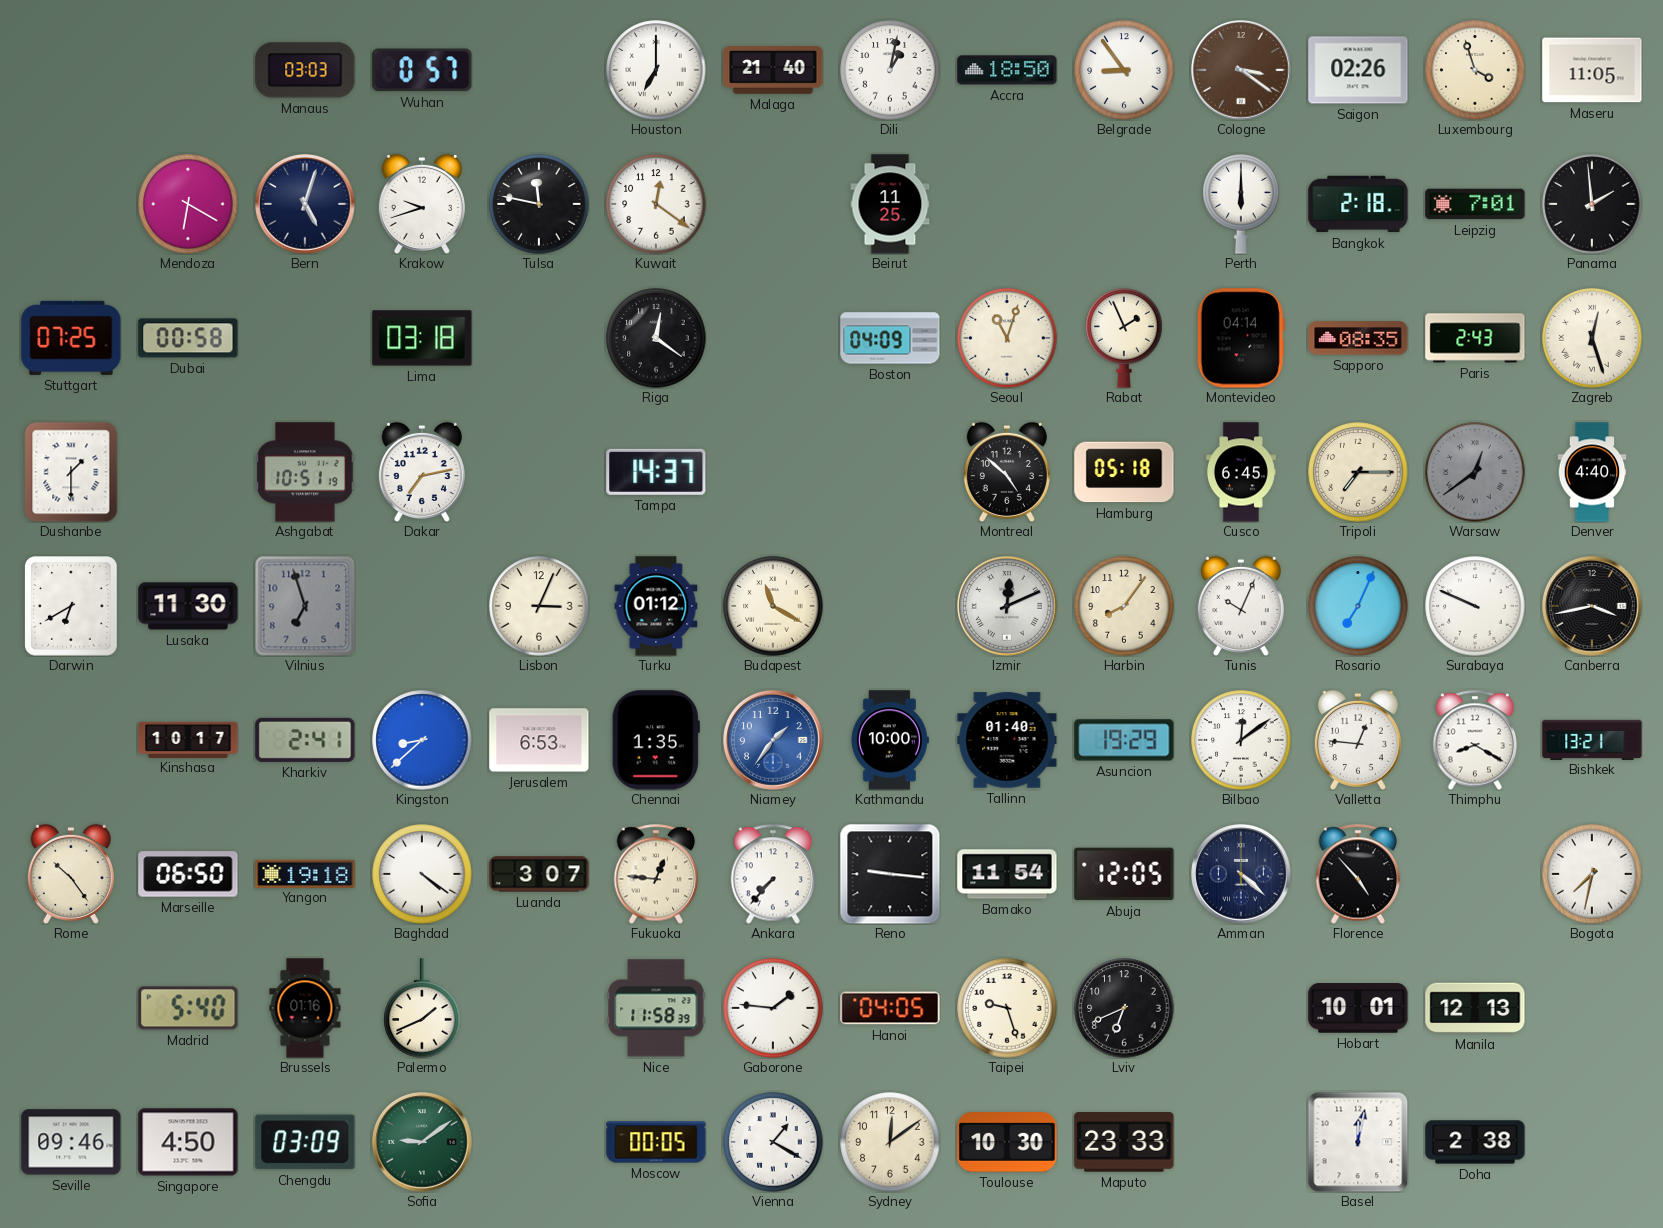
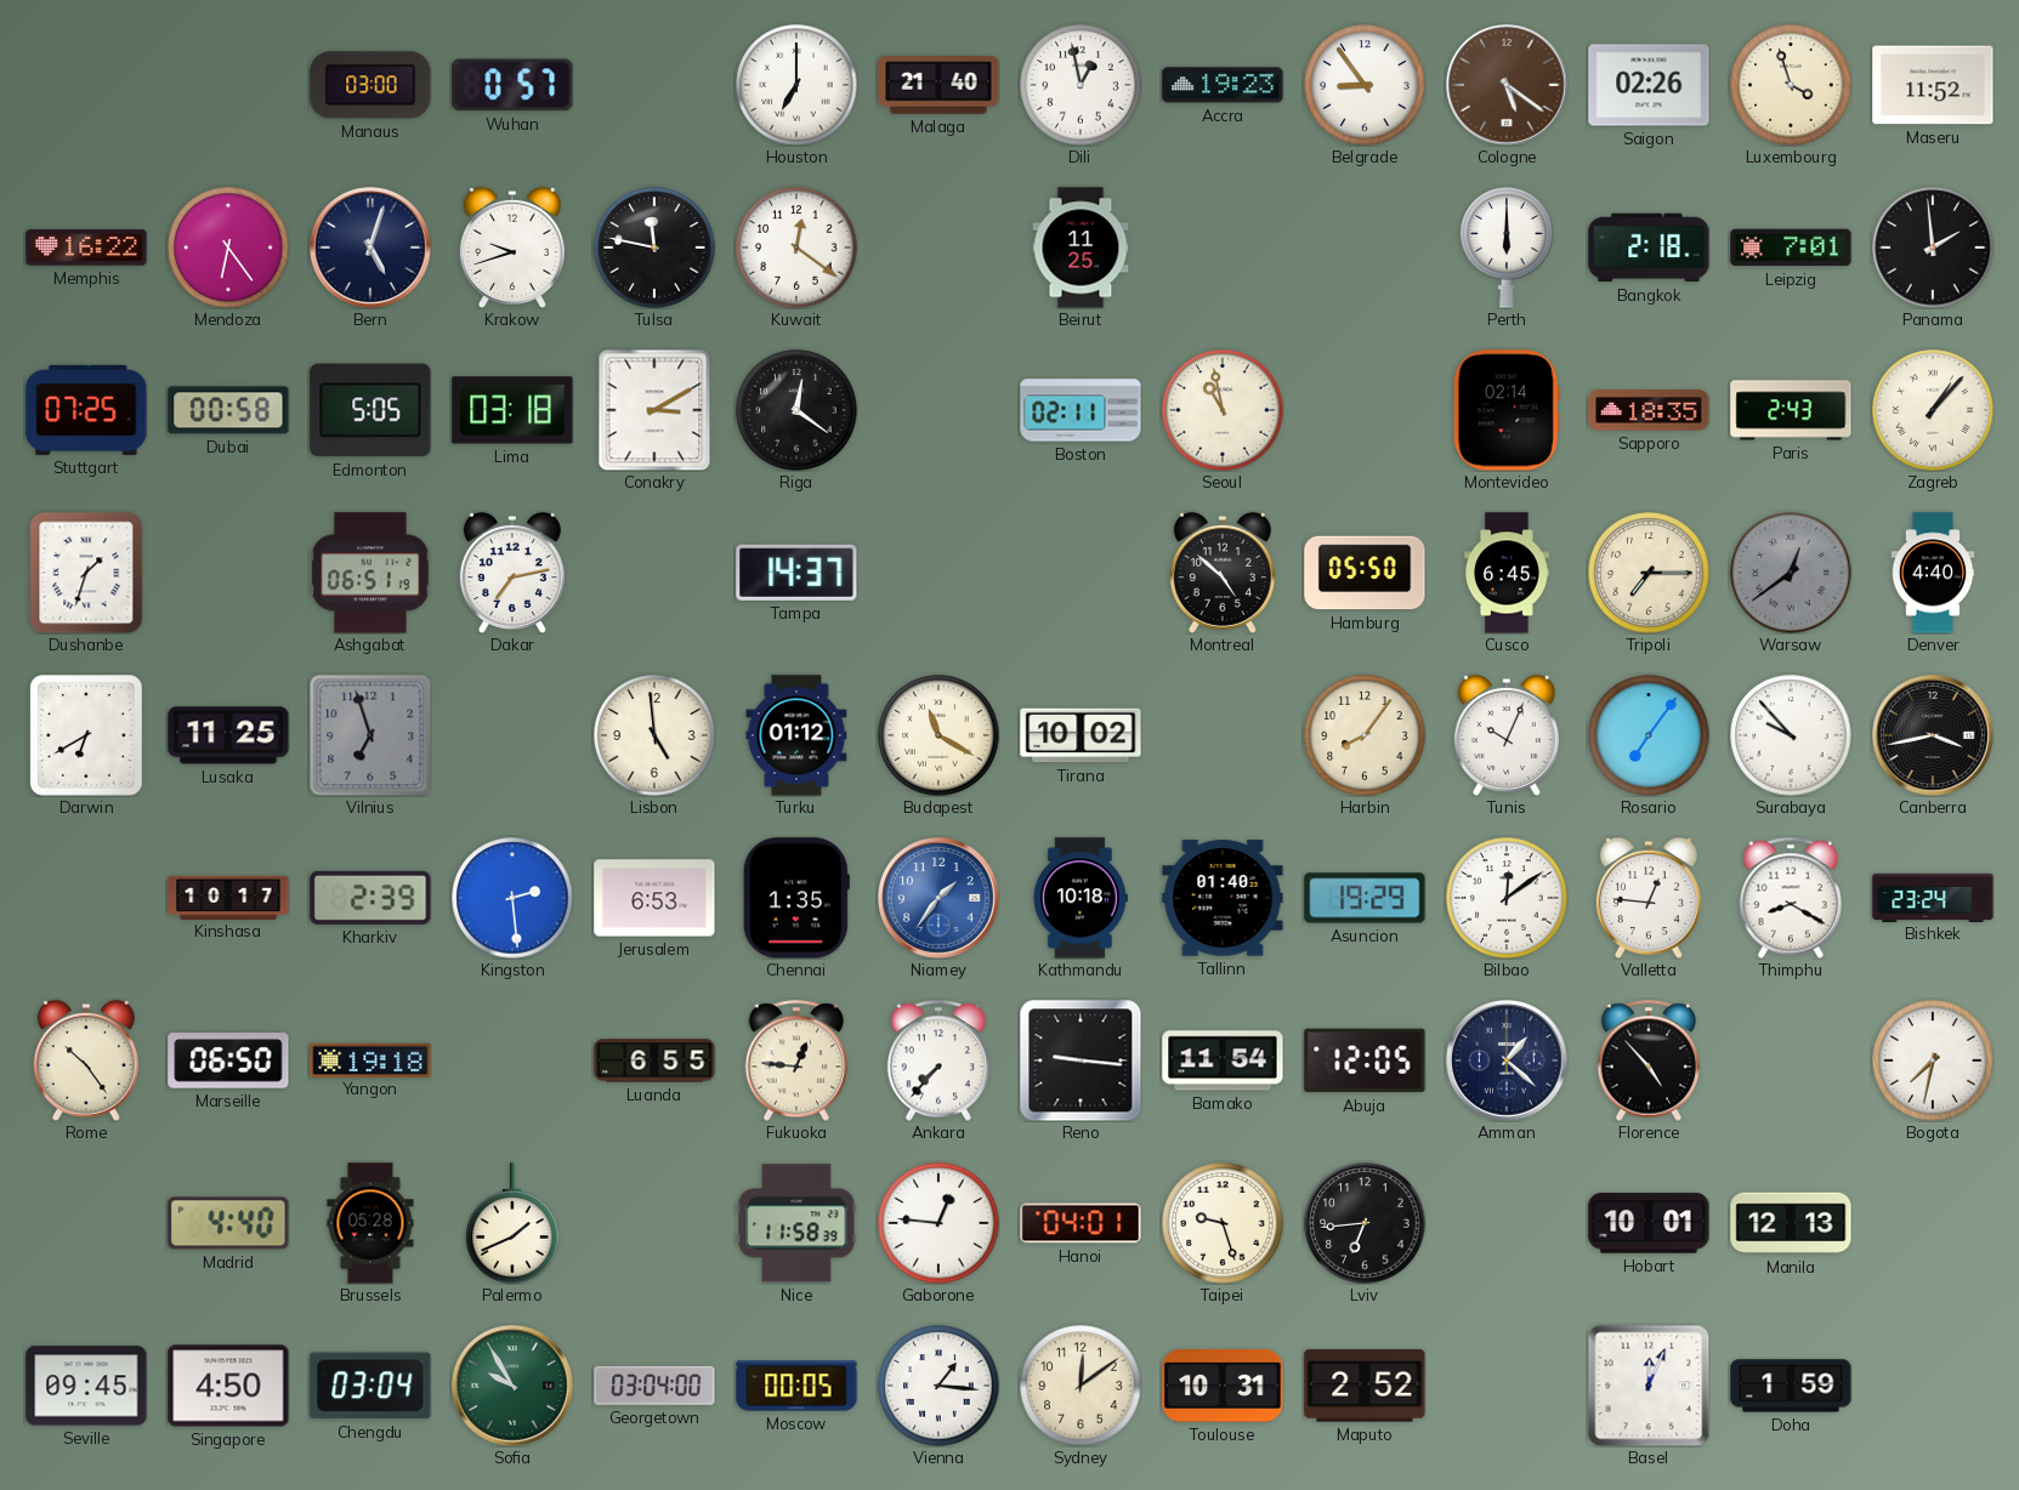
Manaus: 03:03 -> 03:00
Dili: 1:02 -> 12:58
Accra: 18:50 -> 19:23
Cologne: 3:21 -> 5:21
Maseru: 11:05 -> 11:52
Memphis: none -> 16:22
Mendoza: 6:20 -> 6:24
Edmonton: none -> 5:05
Conakry: none -> 3:10
Boston: 04:09 -> 02:11
Seoul: 11:03 -> 10:58
Rabat: 1:56 -> none
Montevideo: 04:14 -> 02:14
Sapporo: 08:35 -> 18:35
Zagreb: 12:27 -> 1:07
Dushanbe: 1:30 -> 1:33
Ashgabat: 10:51 -> 06:51
Hamburg: 05:18 -> 05:50
Lusaka: 11:30 -> 11:25
Lisbon: 3:04 -> 4:59
Tirana: none -> 10:02
Izmir: 12:11 -> none
Rosario: 7:04 -> 7:06
Surabaya: 9:49 -> 9:53
Kharkiv: 2:41 -> 2:39
Kingston: 8:38 -> 2:29
Kathmandu: 10:00 -> 10:18
Bishkek: 13:21 -> 23:24
Baghdad: 4:21 -> none
Luanda: 3:07 -> 6:55
Amman: 4:22 -> 1:22
Madrid: 5:40 -> 4:40
Brussels: 01:16 -> 05:28
Gaborone: 1:46 -> 12:46
Hanoi: 04:05 -> 04:01
Lviv: 6:41 -> 6:44
Seville: 09:46 -> 09:45
Chengdu: 03:09 -> 03:04
Sofia: 9:09 -> 9:55
Georgetown: none -> 03:04
Vienna: 1:20 -> 1:16
Toulouse: 10:30 -> 10:31
Maputo: 23:33 -> 2:52
Basel: 12:02 -> 12:04
Doha: 2:38 -> 1:59
